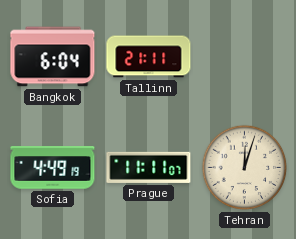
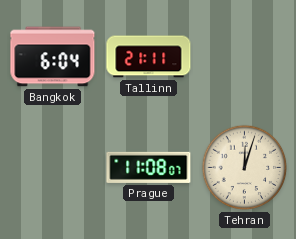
Sofia: 4:49 -> none
Prague: 11:11 -> 11:08
